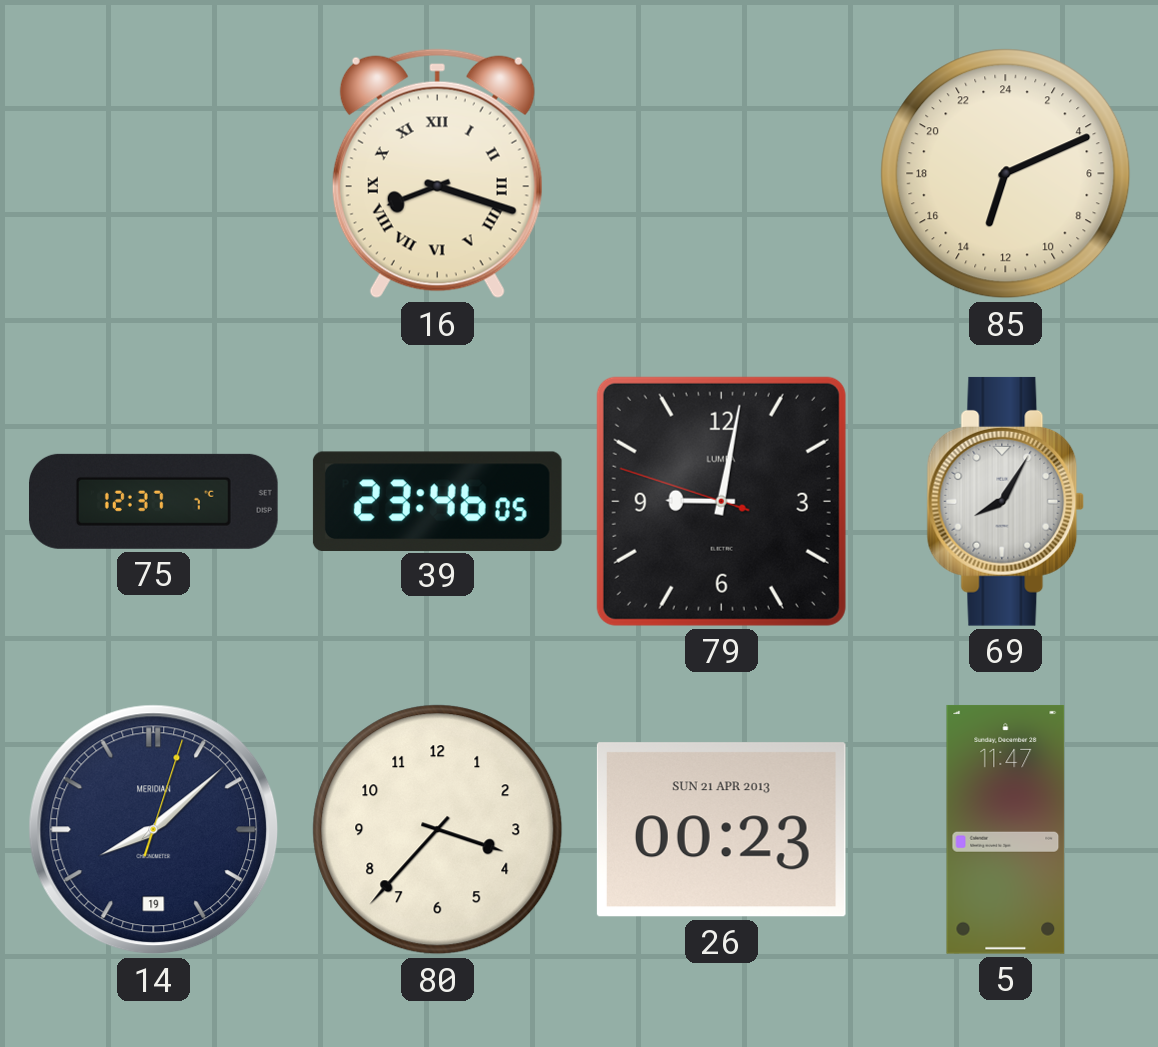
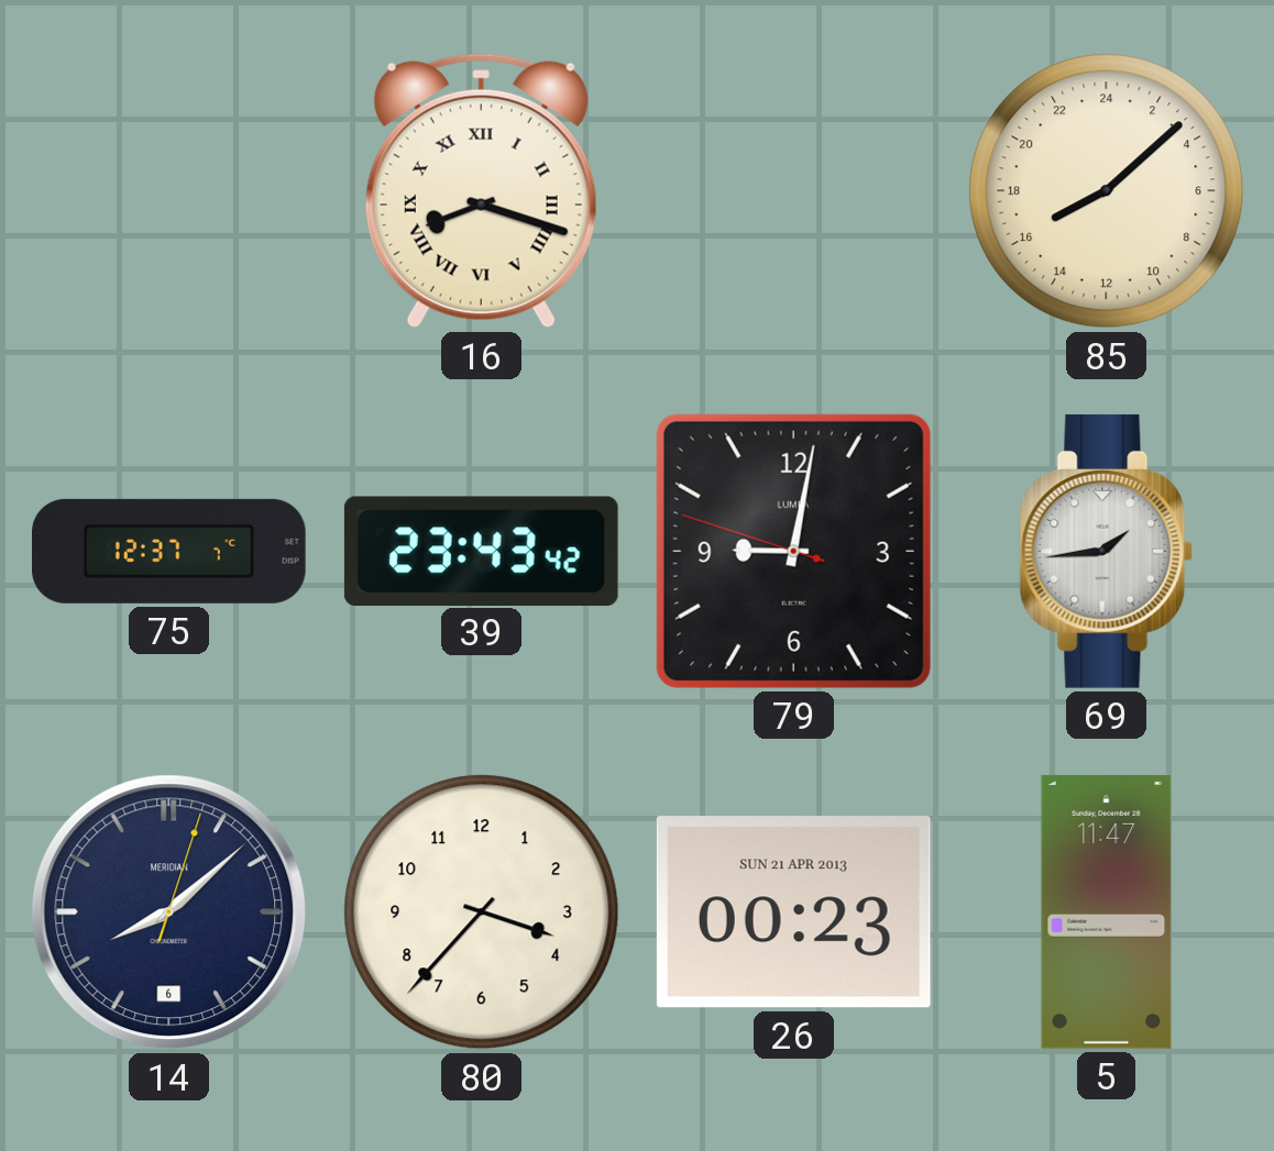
85: 13:11 -> 16:08
39: 23:46 -> 23:43
69: 8:05 -> 1:44
14 date: 19 -> 6
